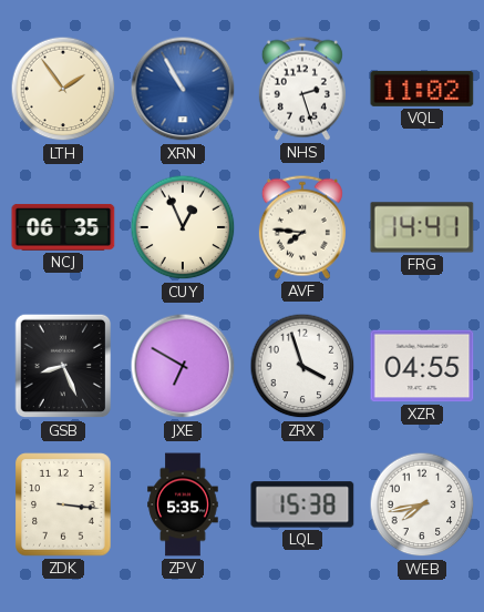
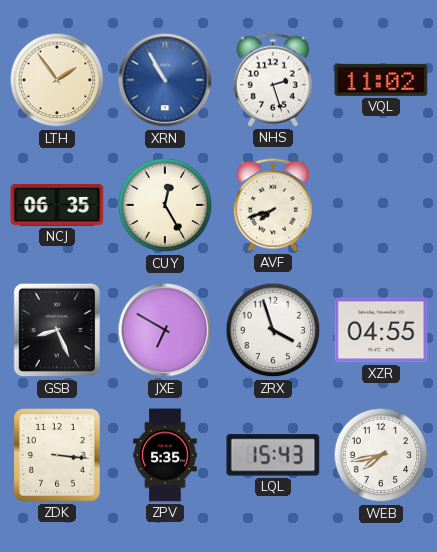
CUY: 12:56 -> 12:25
AVF: 7:46 -> 7:42
FRG: 14:41 -> none
LQL: 15:38 -> 15:43
